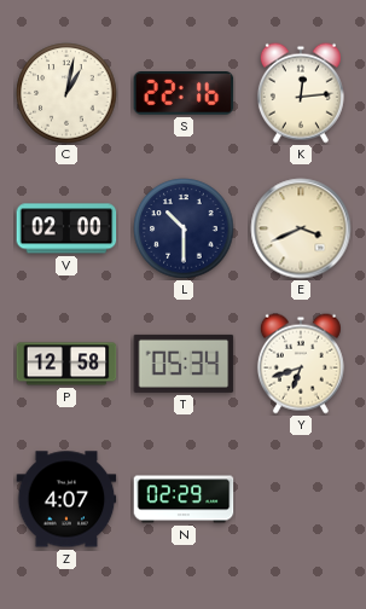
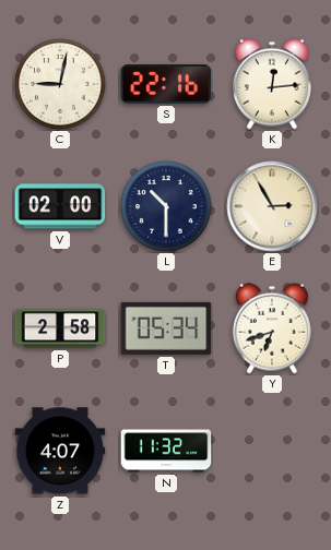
C: 1:02 -> 9:02
E: 3:41 -> 2:55
P: 12:58 -> 2:58
N: 02:29 -> 11:32
